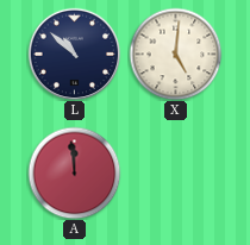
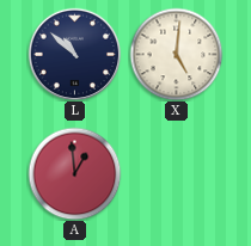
A: 11:59 -> 12:59
